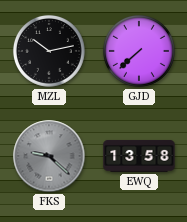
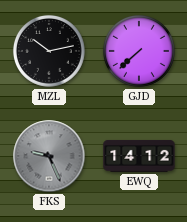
FKS: 9:22 -> 9:26
EWQ: 13:58 -> 14:12
